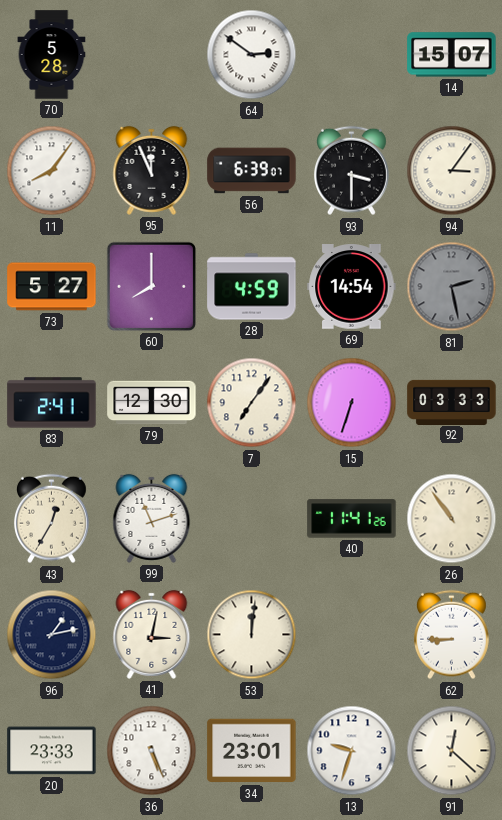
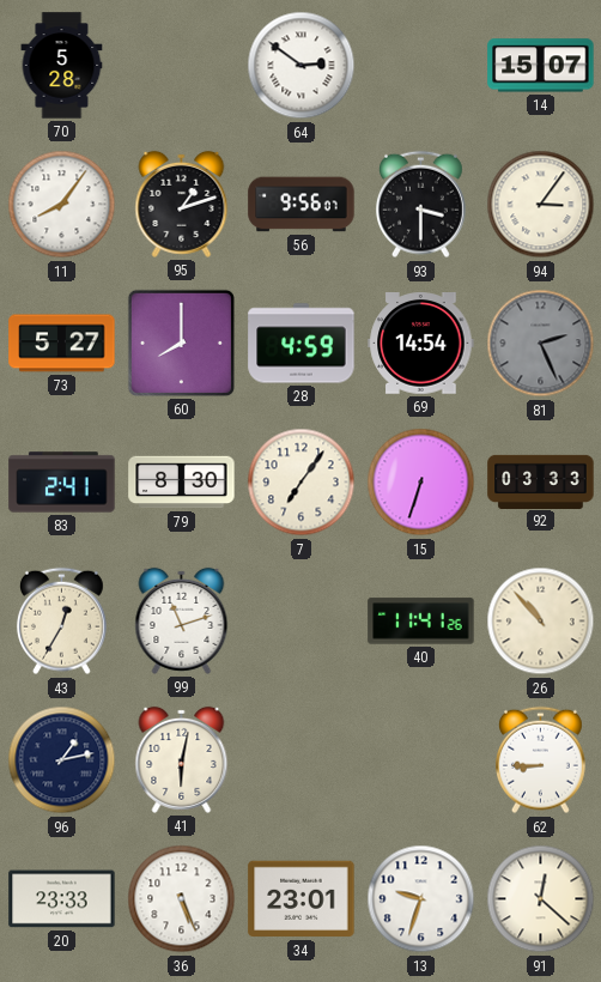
95: 11:56 -> 1:12
56: 6:39 -> 9:56
81: 2:28 -> 2:26
79: 12:30 -> 8:30
26: 10:54 -> 10:53
41: 3:02 -> 6:02
53: 12:01 -> none
